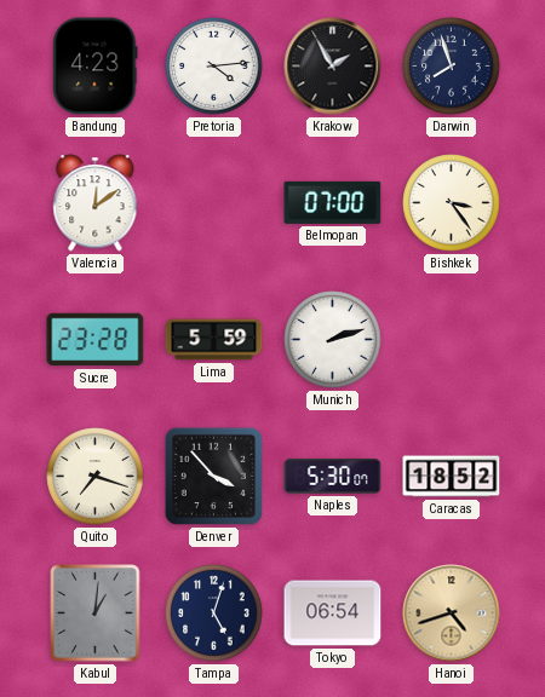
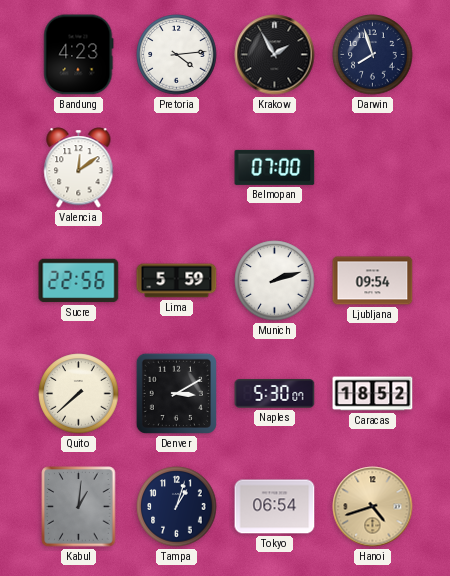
Bishkek: 3:24 -> none
Sucre: 23:28 -> 22:56
Ljubljana: none -> 09:54
Quito: 7:18 -> 7:38
Denver: 3:53 -> 3:10
Tampa: 5:03 -> 1:03
